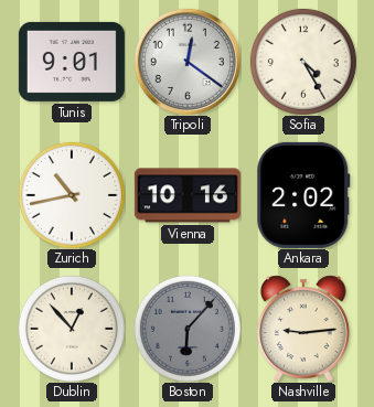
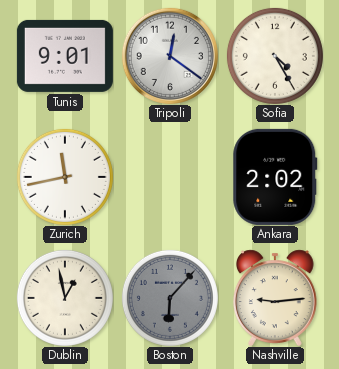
Zurich: 10:43 -> 11:43
Vienna: 10:16 -> none
Dublin: 12:53 -> 12:58
